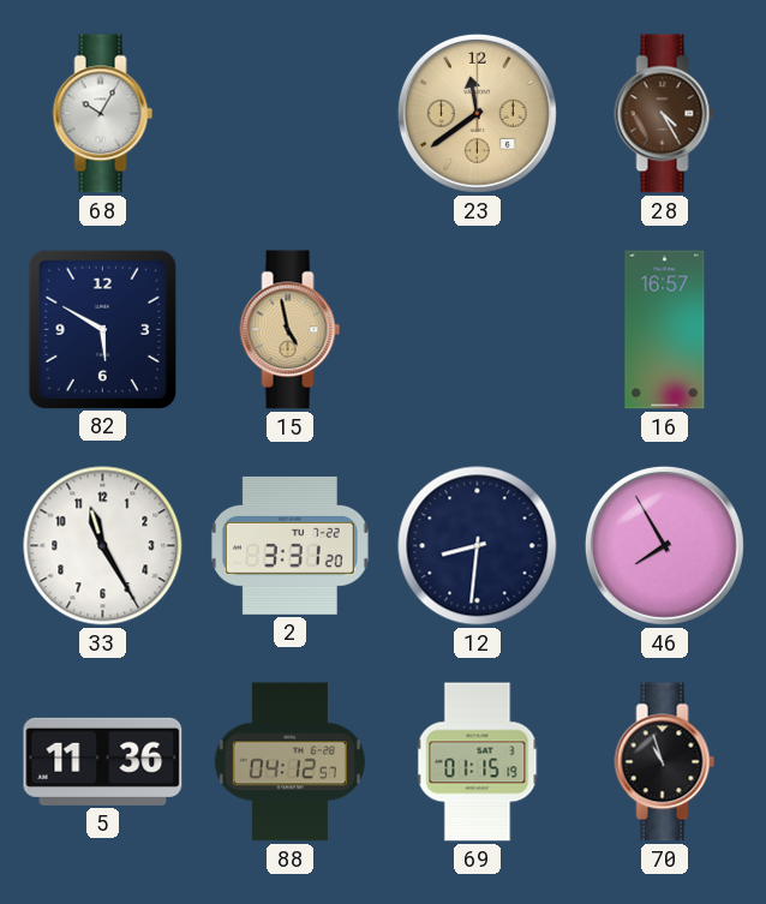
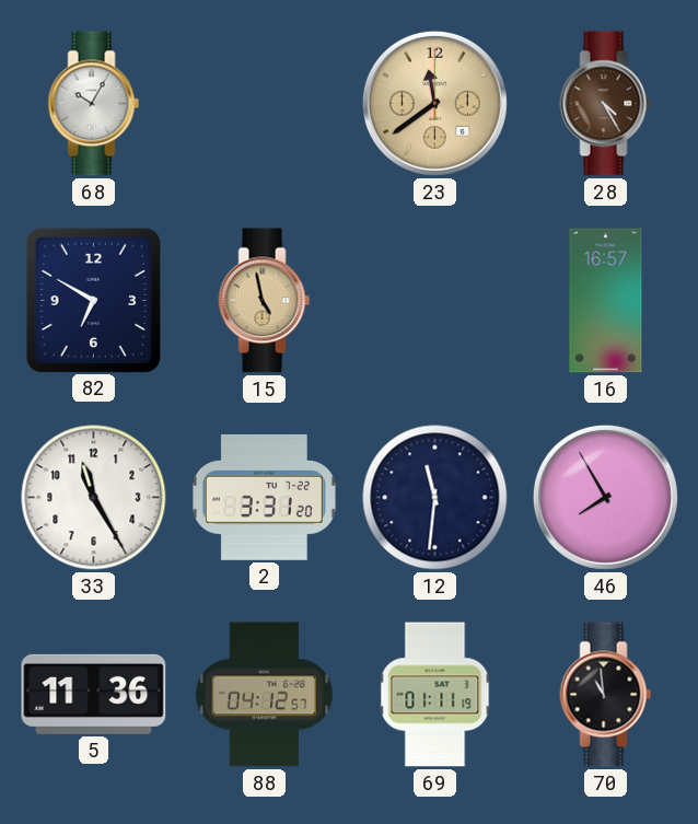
82: 5:50 -> 6:50
12: 8:31 -> 11:31
69: 01:15 -> 01:11
70: 10:57 -> 10:59
